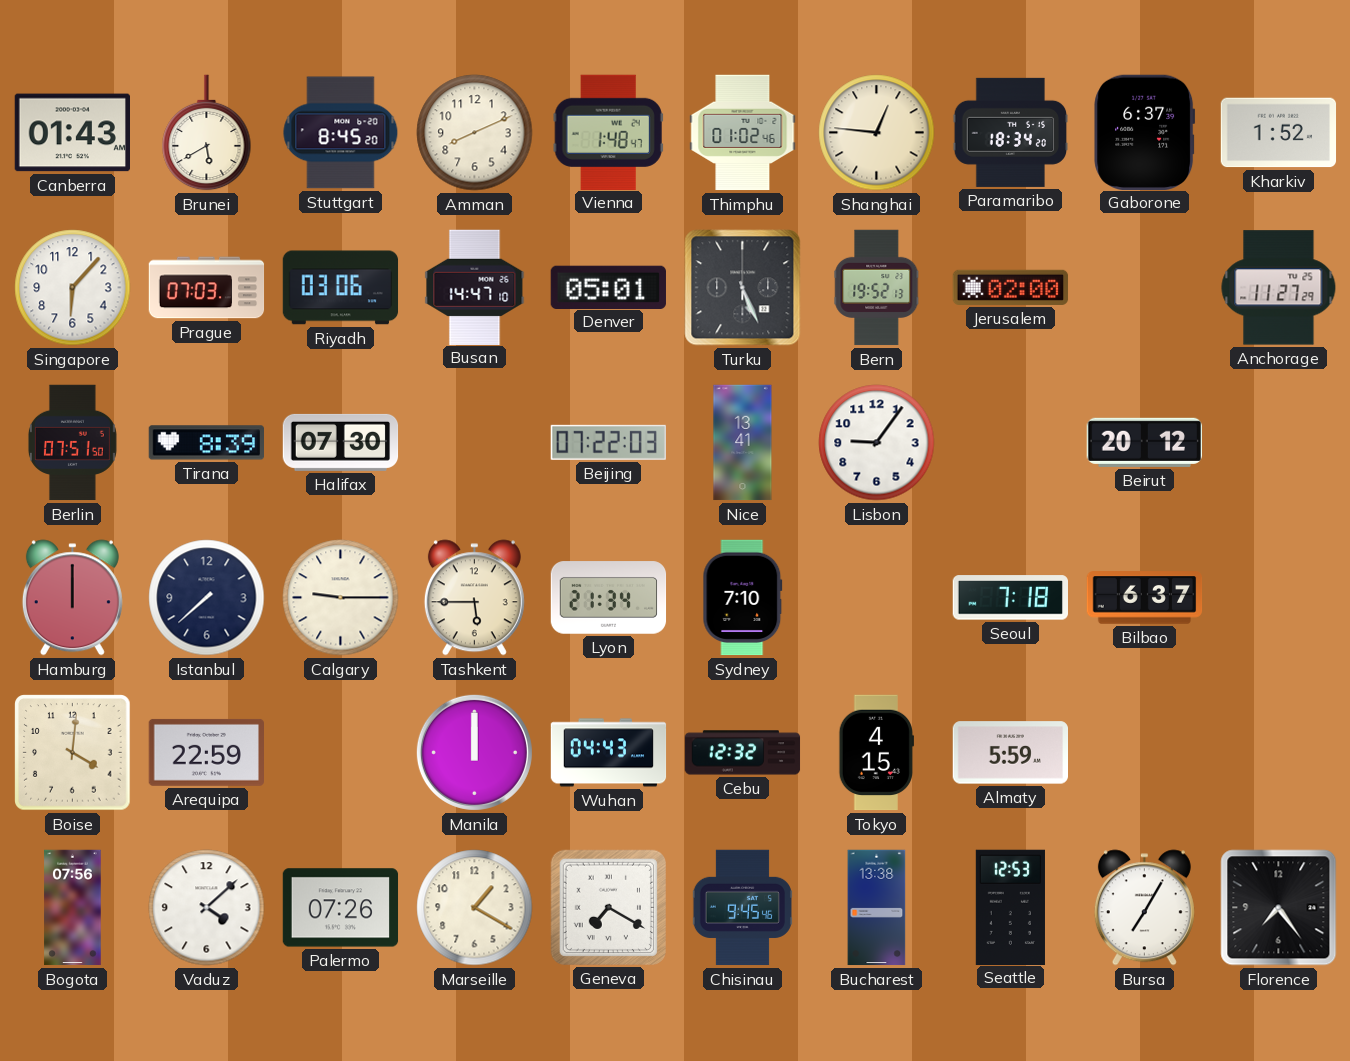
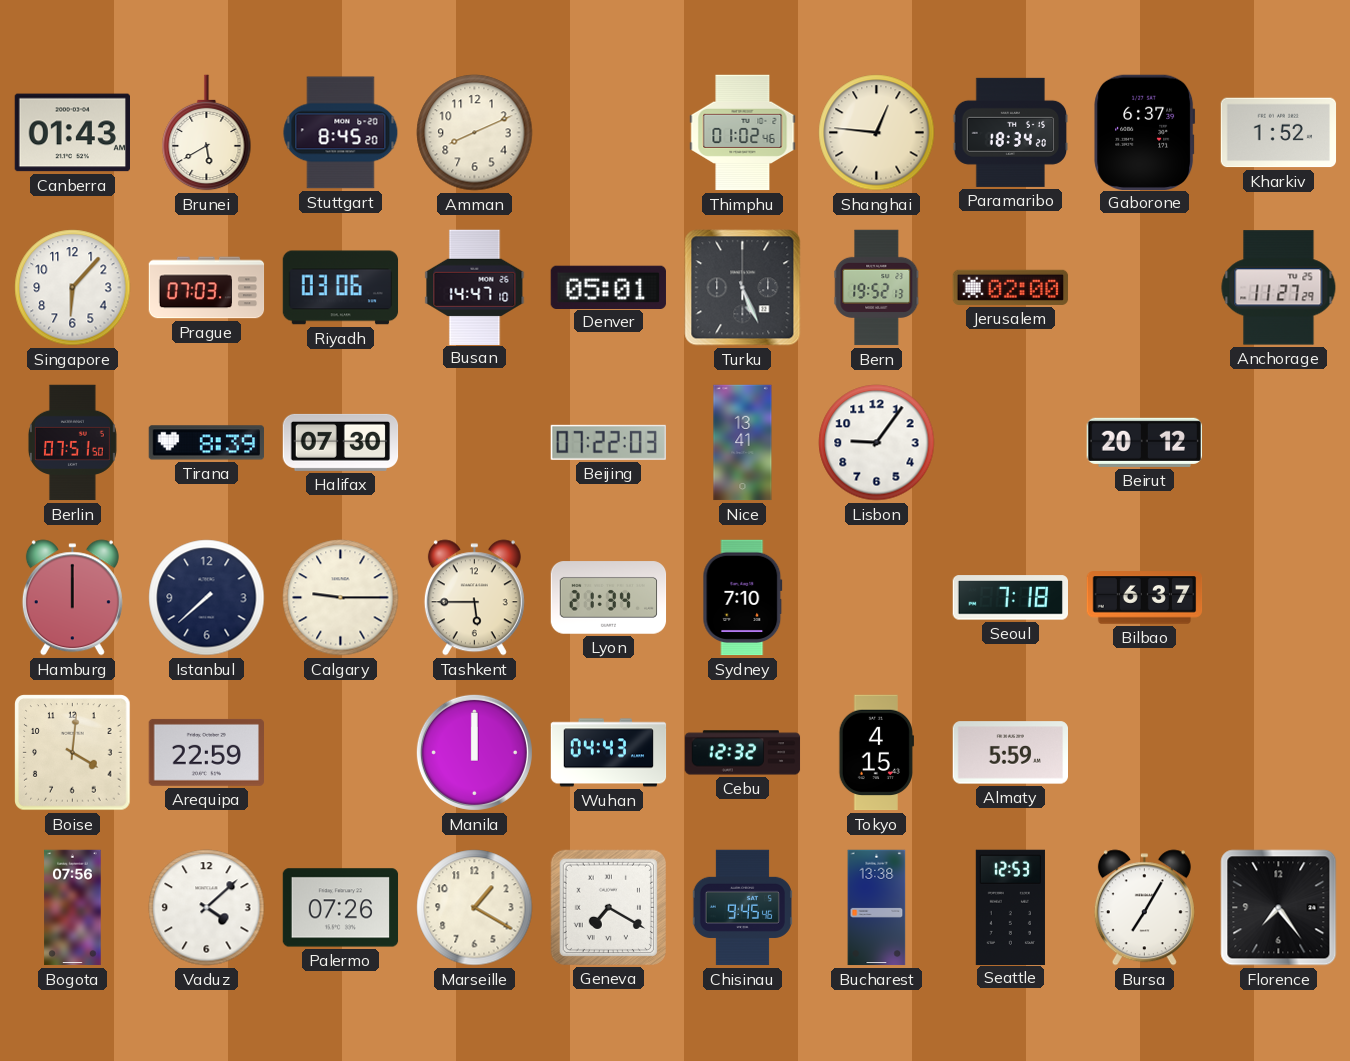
Vienna: 1:48 -> none
